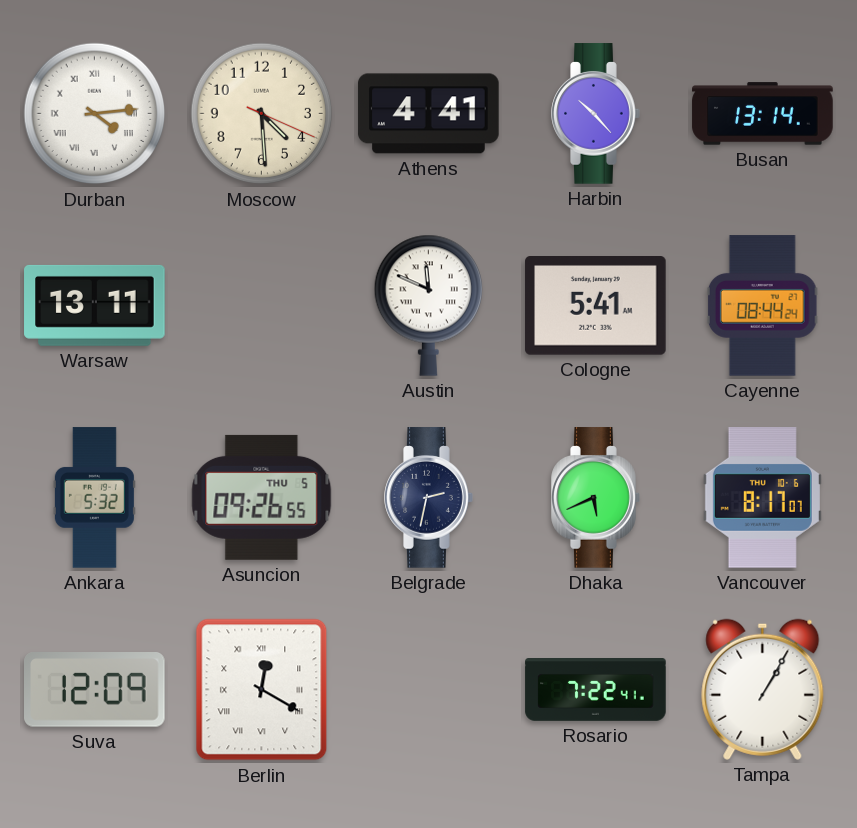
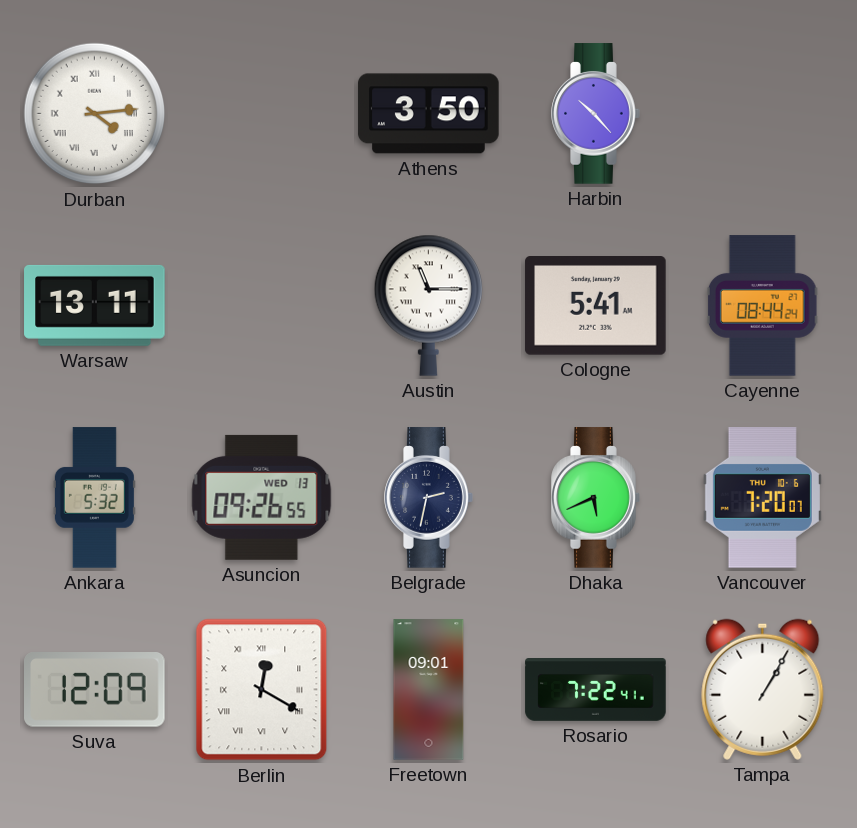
Moscow: 4:29 -> none
Athens: 4:41 -> 3:50
Busan: 13:14 -> none
Austin: 11:49 -> 11:15
Asuncion date: THU 5 -> WED 13
Vancouver: 8:17 -> 7:20
Freetown: none -> 09:01
